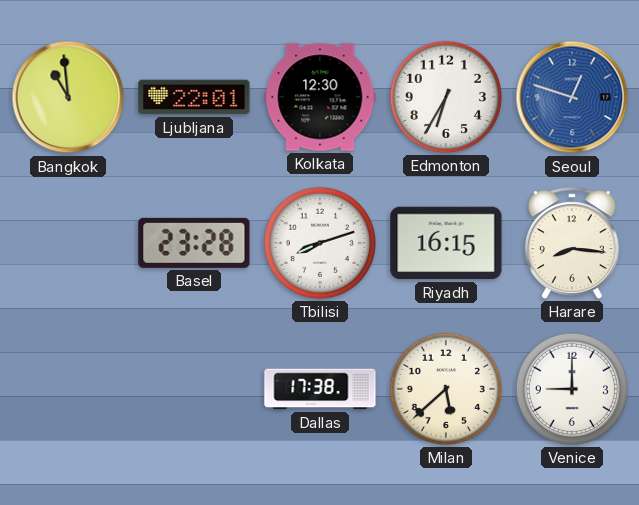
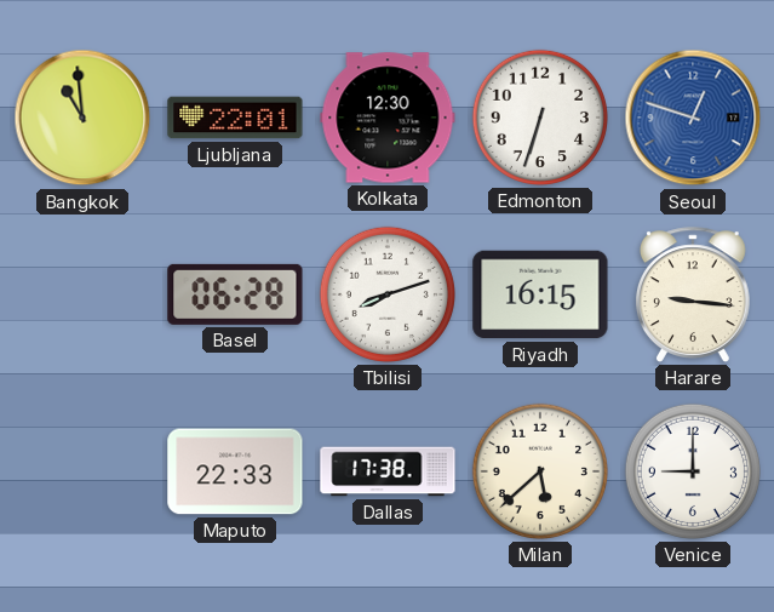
Edmonton: 6:35 -> 6:33
Basel: 23:28 -> 06:28
Harare: 8:16 -> 9:16
Maputo: none -> 22:33
